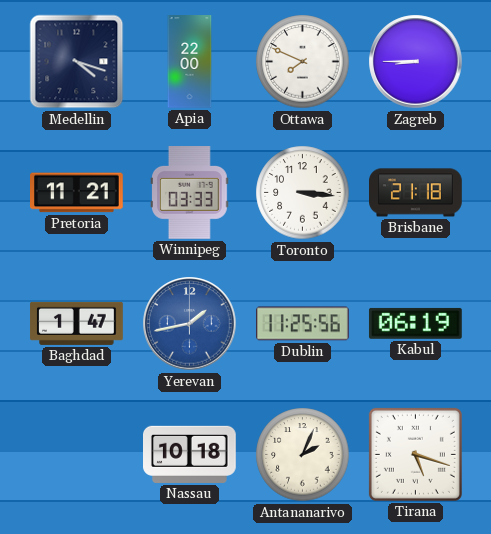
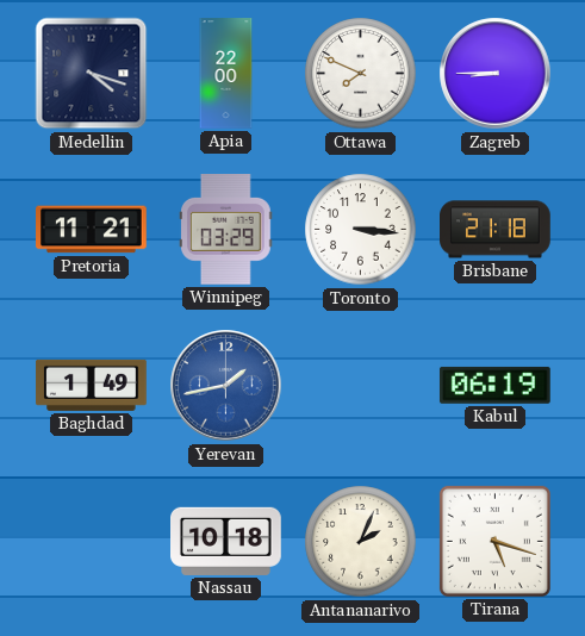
Winnipeg: 03:33 -> 03:29
Baghdad: 1:47 -> 1:49
Dublin: 11:25 -> none
